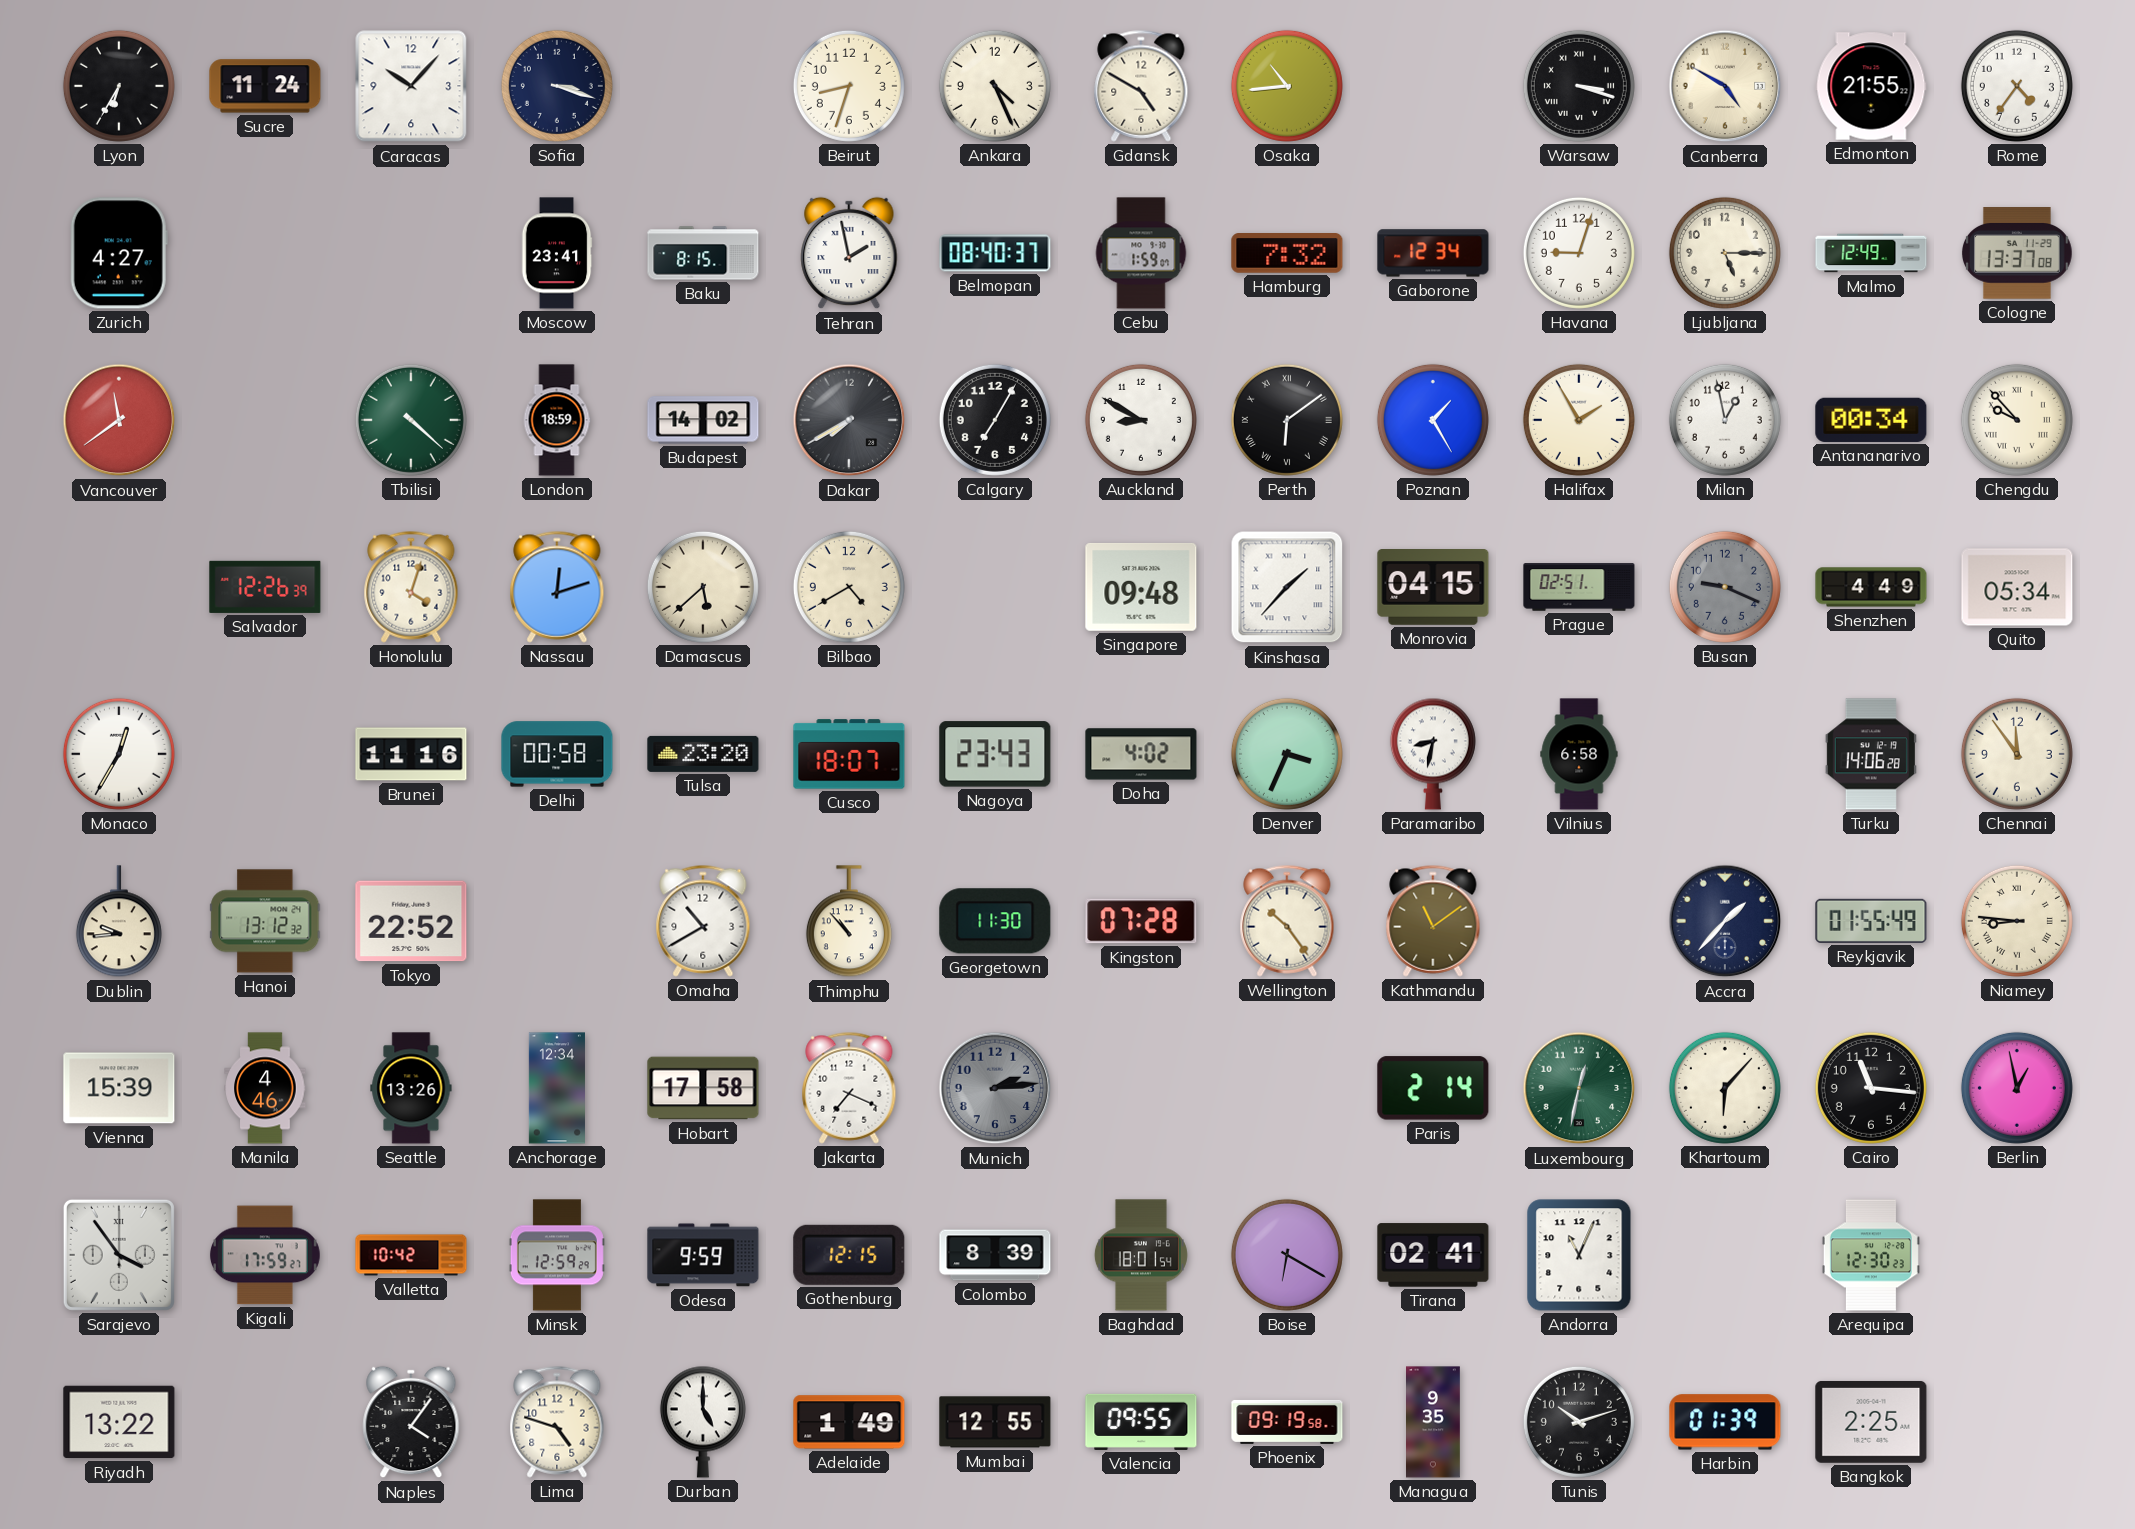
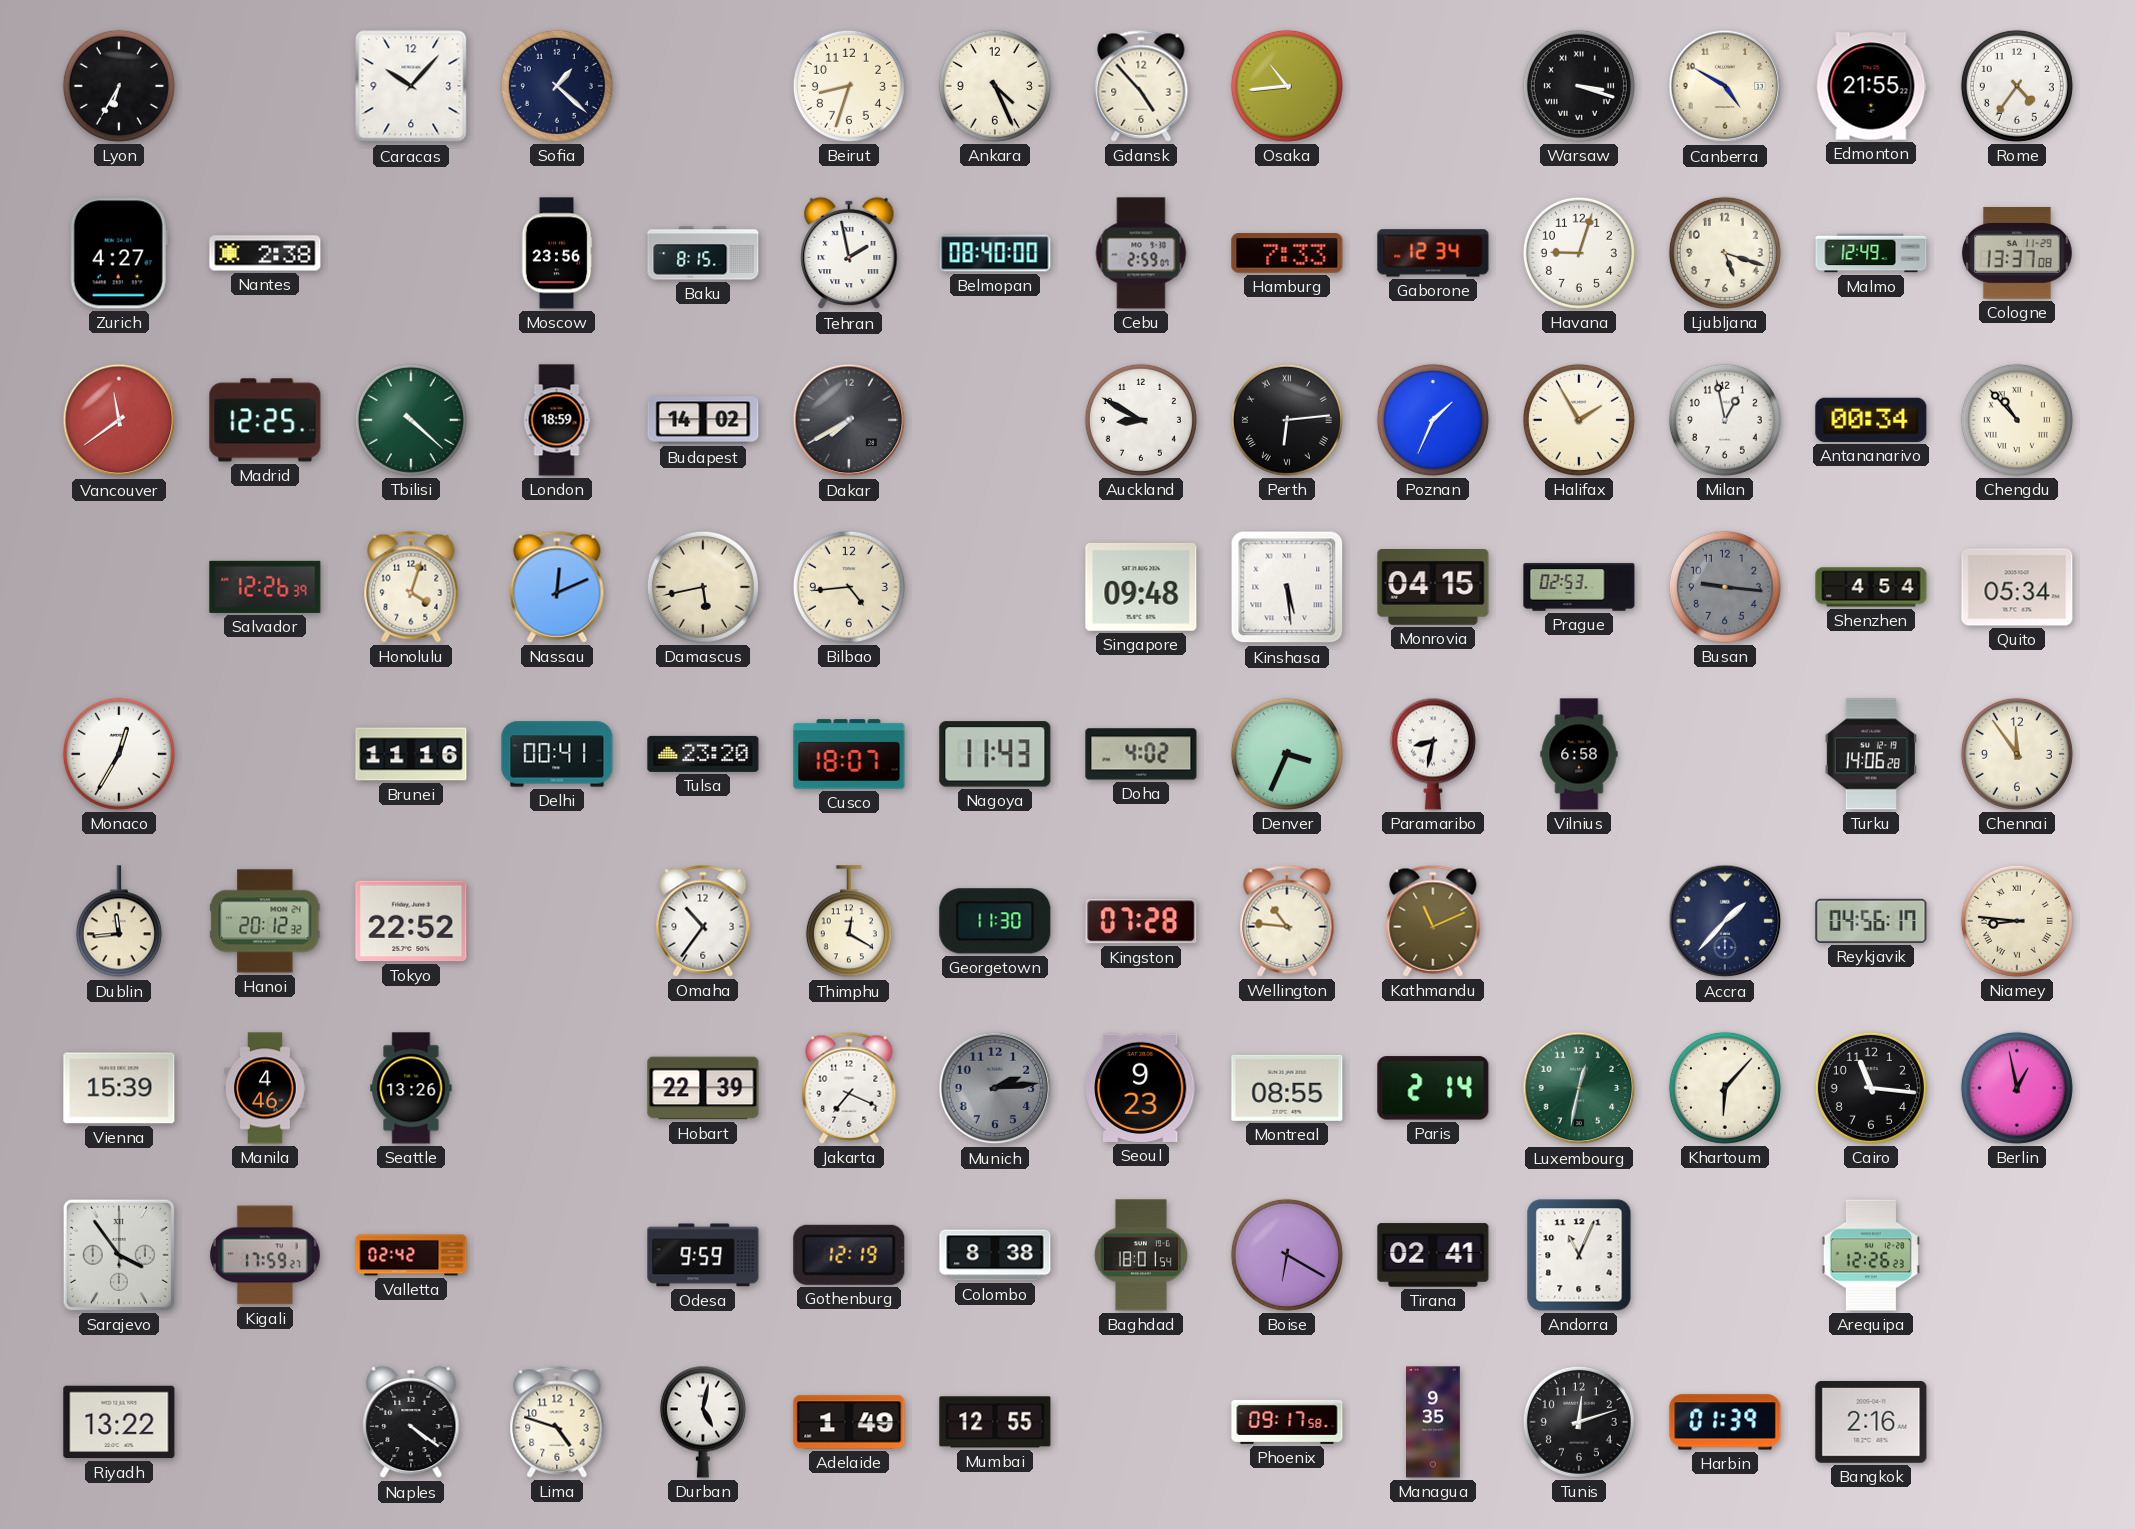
Sucre: 11:24 -> none
Sofia: 3:18 -> 1:22
Gdansk: 4:50 -> 4:53
Nantes: none -> 2:38
Moscow: 23:41 -> 23:56
Belmopan: 08:40:37 -> 08:40:00
Cebu: 1:59 -> 2:59
Hamburg: 7:32 -> 7:33
Ljubljana: 5:15 -> 5:18
Madrid: none -> 12:25
Calgary: 7:05 -> none
Perth: 6:09 -> 6:14
Poznan: 1:25 -> 1:34
Chengdu: 9:53 -> 10:53
Nassau: 12:12 -> 12:11
Damascus: 5:38 -> 5:43
Bilbao: 4:40 -> 4:44
Kinshasa: 1:37 -> 5:29
Prague: 02:51 -> 02:53
Busan: 9:19 -> 9:16
Shenzhen: 4:49 -> 4:54
Delhi: 00:58 -> 00:41
Nagoya: 23:43 -> 11:43
Dublin: 9:44 -> 11:44
Hanoi: 13:12 -> 20:12
Omaha: 10:40 -> 10:36
Thimphu: 10:53 -> 12:20
Wellington: 10:24 -> 10:46
Kathmandu: 11:09 -> 11:11
Reykjavik: 01:55 -> 04:56
Anchorage: 12:34 -> none
Hobart: 17:58 -> 22:39
Seoul: none -> 9:23
Montreal: none -> 08:55
Valletta: 10:42 -> 02:42
Minsk: 12:59 -> none
Gothenburg: 12:15 -> 12:19
Colombo: 8:39 -> 8:38
Arequipa: 12:30 -> 12:26
Naples: 4:06 -> 4:21
Durban: 5:00 -> 5:02
Valencia: 09:55 -> none
Phoenix: 09:19 -> 09:17
Tunis: 10:12 -> 12:12
Bangkok: 2:25 -> 2:16
